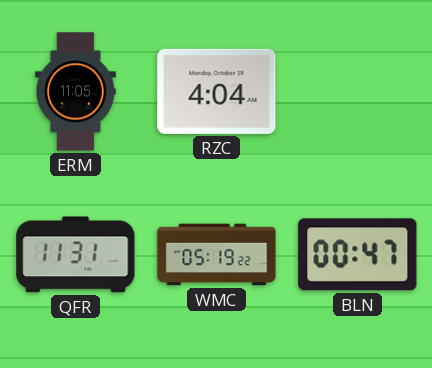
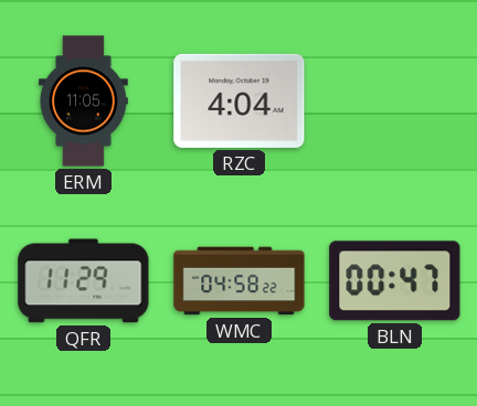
QFR: 11:31 -> 11:29
WMC: 05:19 -> 04:58
